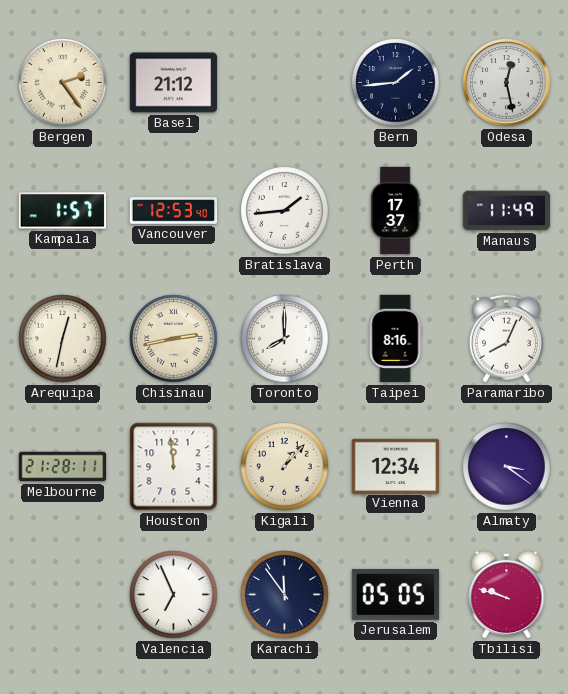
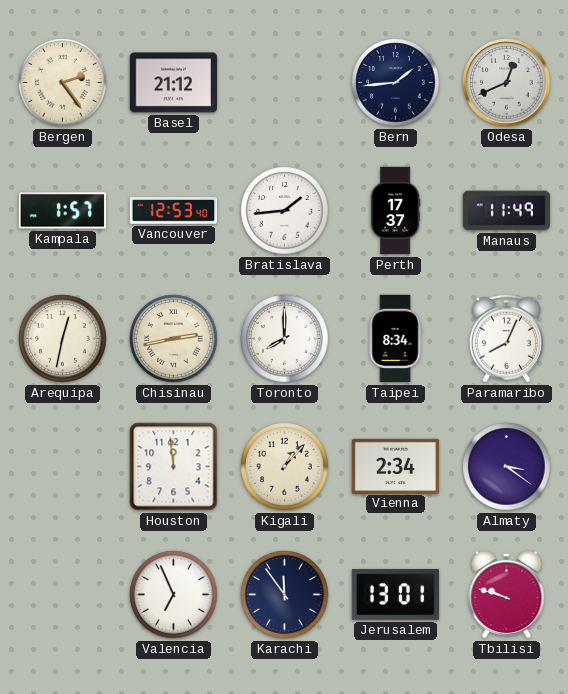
Odesa: 12:28 -> 12:41
Taipei: 8:16 -> 8:34
Melbourne: 21:28 -> none
Vienna: 12:34 -> 2:34
Jerusalem: 05:05 -> 13:01
